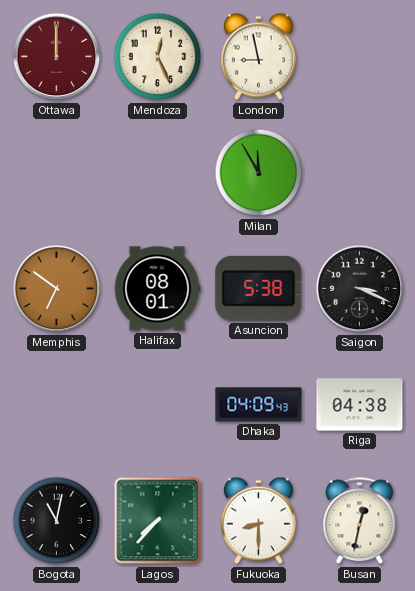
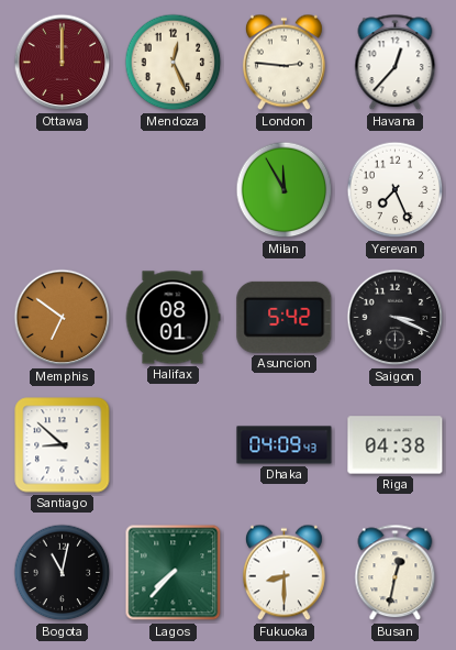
London: 8:58 -> 2:46
Havana: none -> 12:37
Yerevan: none -> 7:26
Asuncion: 5:38 -> 5:42
Santiago: none -> 8:52
